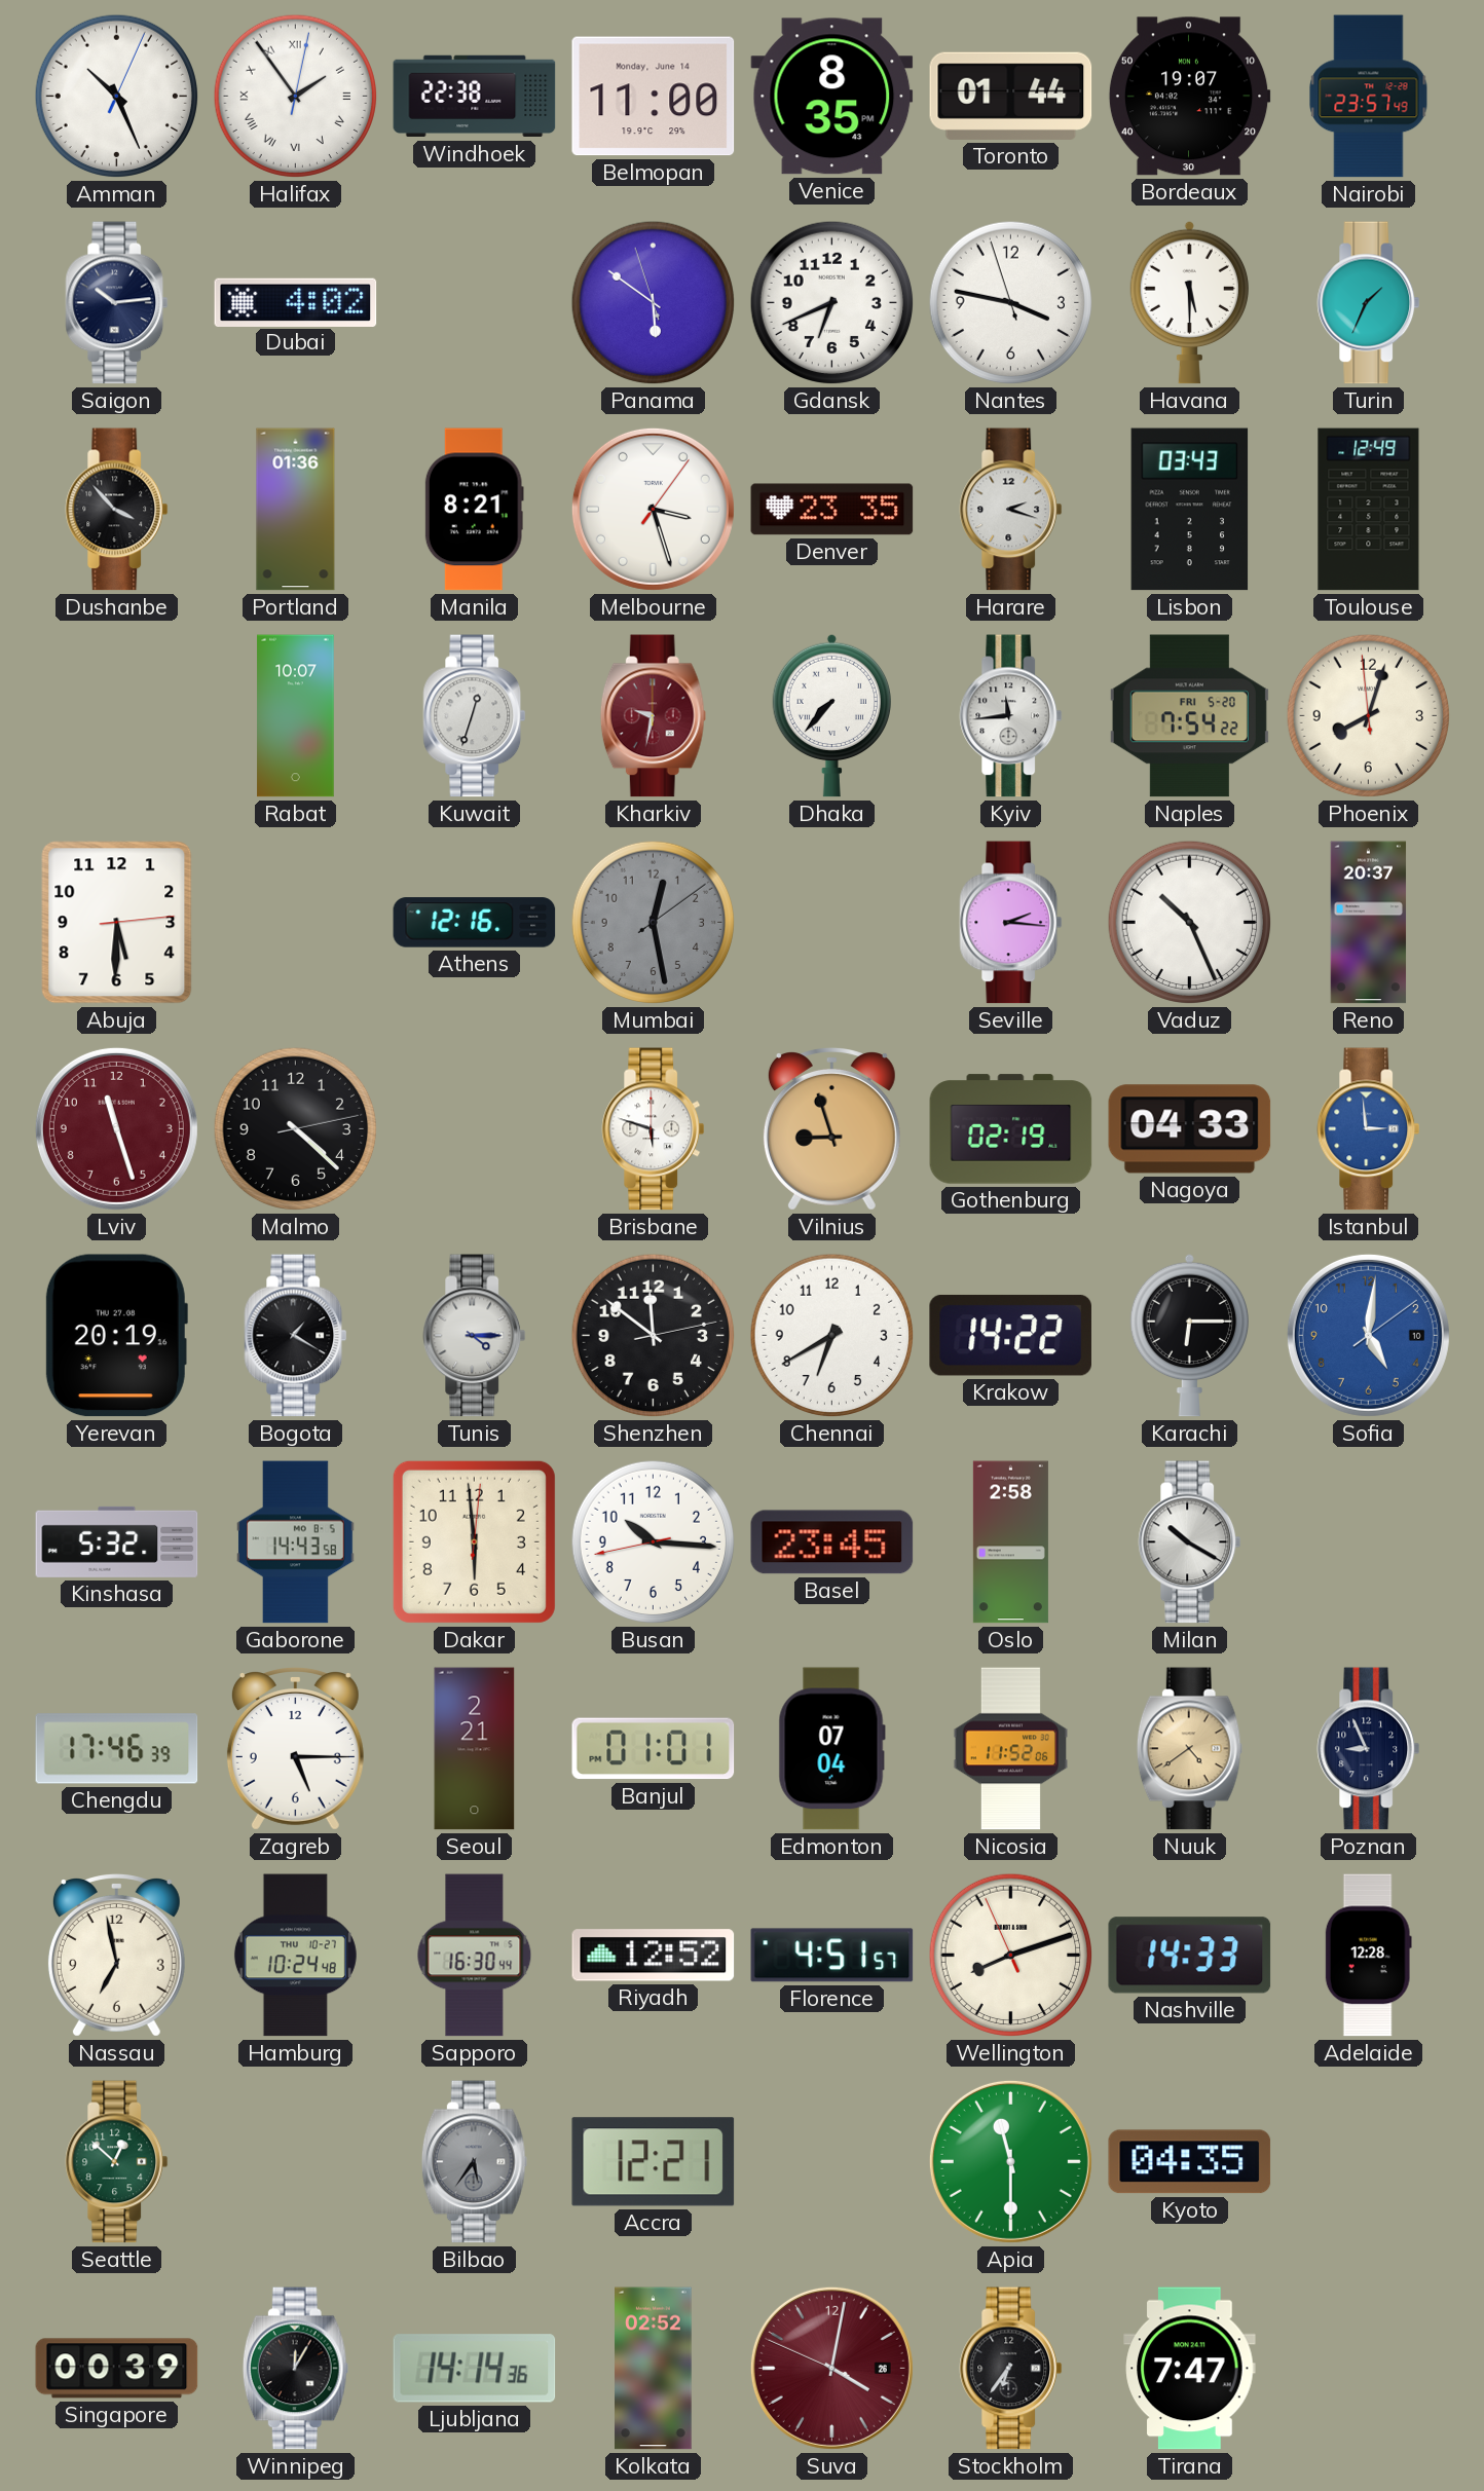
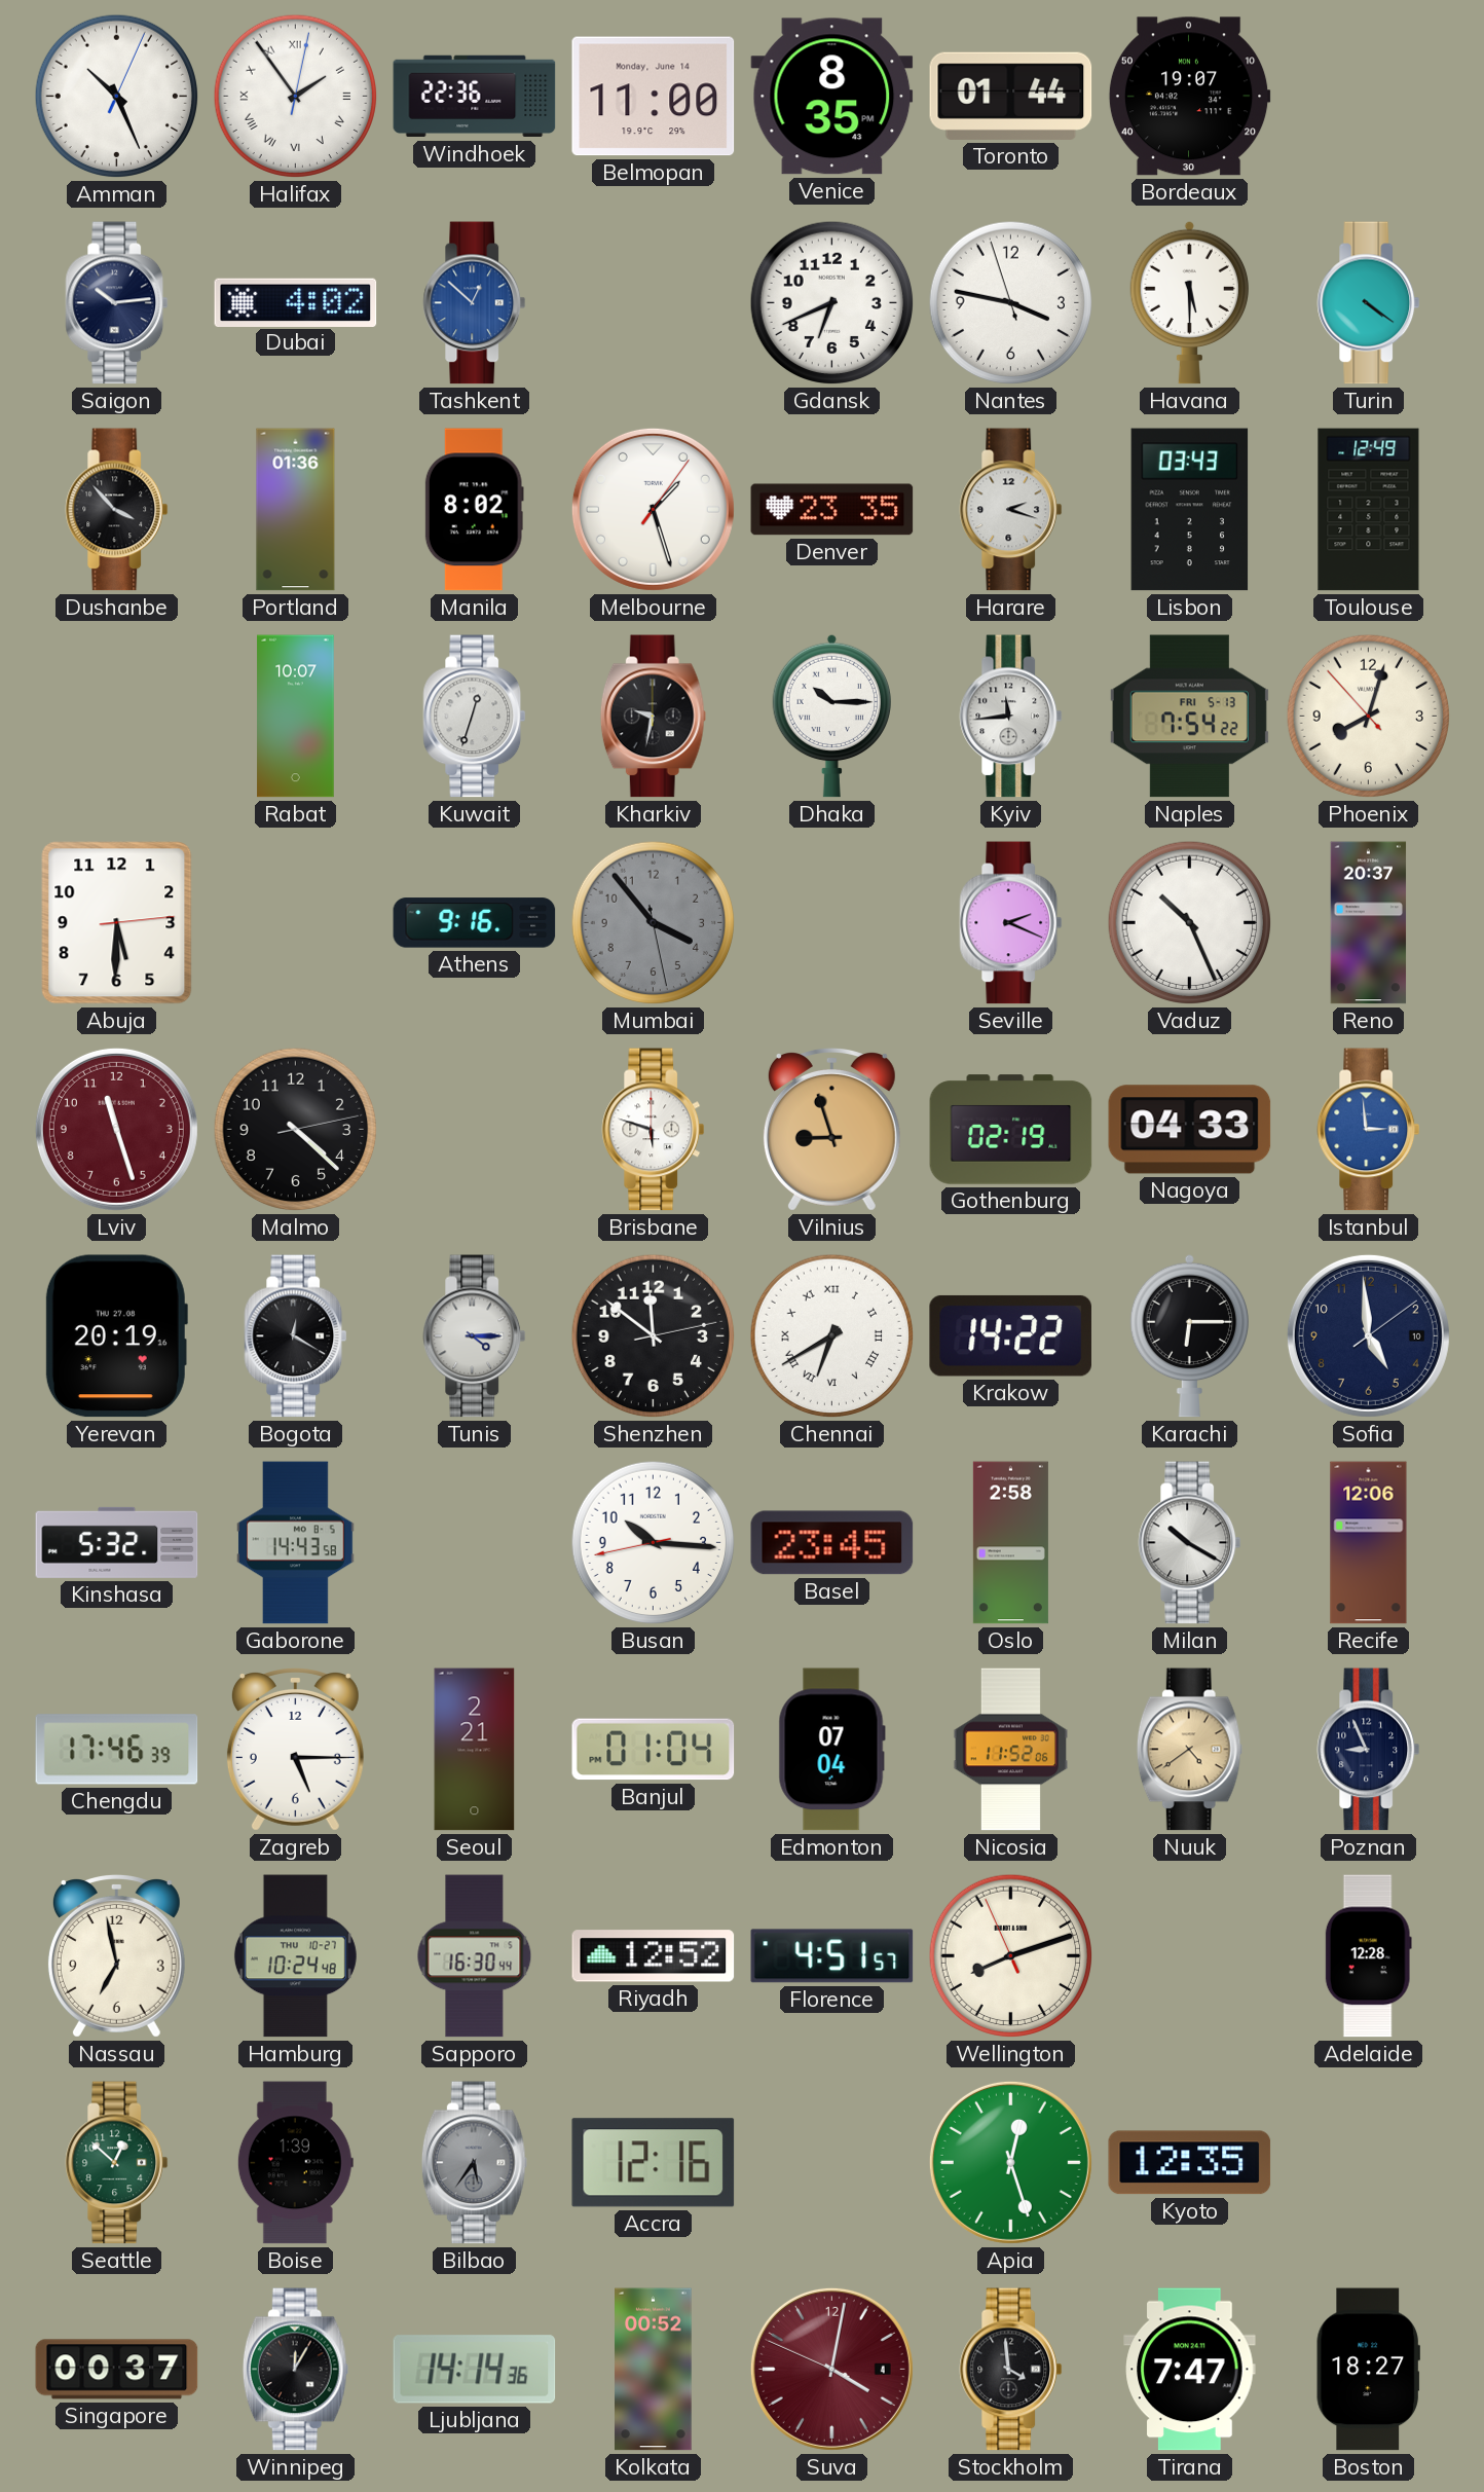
Windhoek: 22:38 -> 22:36
Nairobi: 23:57 -> none
Tashkent: none -> 12:52
Panama: 5:50 -> none
Turin: 1:34 -> 4:21
Manila: 8:21 -> 8:02
Melbourne: 3:27 -> 1:27
Kharkiv dial: burgundy -> black
Dhaka: 7:37 -> 10:15
Naples date: FRI 5-20 -> FRI 5-13
Phoenix: 8:02:59 -> 8:02:53
Athens: 12:16 -> 9:16
Mumbai: 12:28 -> 3:53
Seville: 2:16 -> 2:19
Bogota: 1:20 -> 12:20
Chennai numerals: Arabic -> Roman
Sofia: 5:01 -> 4:59
Sofia dial: blue -> navy
Dakar: 5:59 -> none
Recife: none -> 12:06
Banjul: 01:01 -> 01:04
Nashville: 14:33 -> none
Boise: none -> 1:39
Accra: 12:21 -> 12:16
Apia: 11:30 -> 12:27
Kyoto: 04:35 -> 12:35
Singapore: 00:39 -> 00:37
Kolkata: 02:52 -> 00:52
Suva date: 26 -> 4
Stockholm: 6:36 -> 3:59
Boston: none -> 18:27
